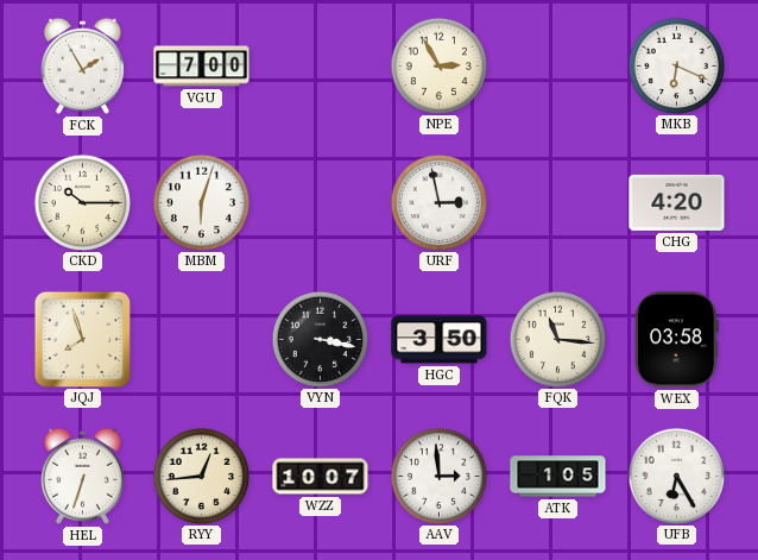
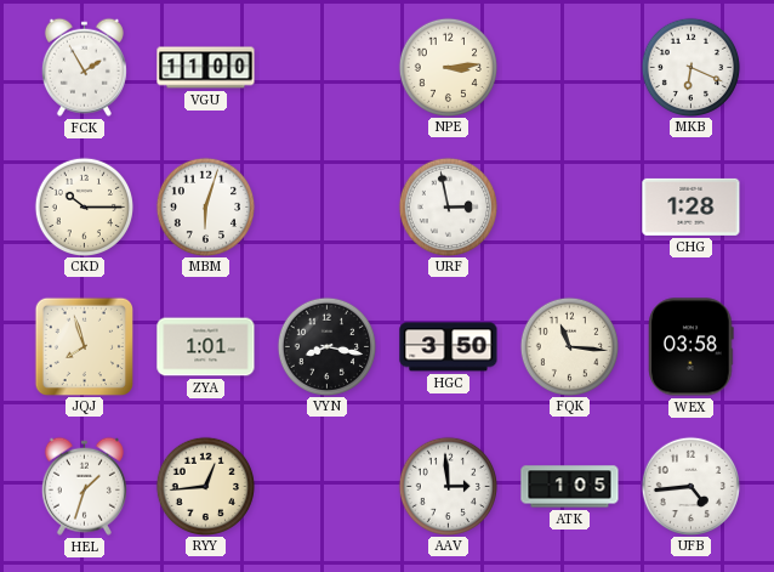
VGU: 7:00 -> 11:00
NPE: 2:55 -> 3:14
CHG: 4:20 -> 1:28
ZYA: none -> 1:01
VYN: 3:17 -> 8:17
HEL: 6:33 -> 1:33
WZZ: 10:07 -> none
UFB: 6:25 -> 4:44
